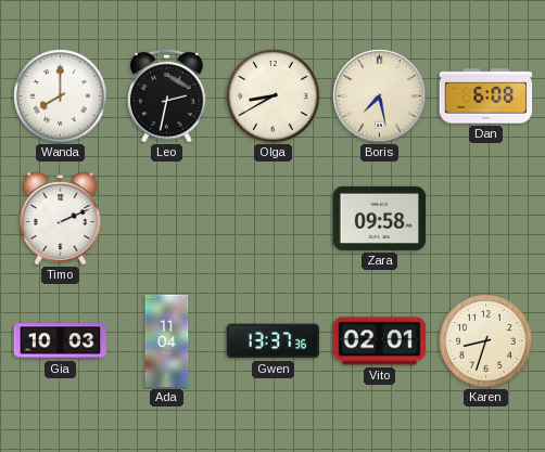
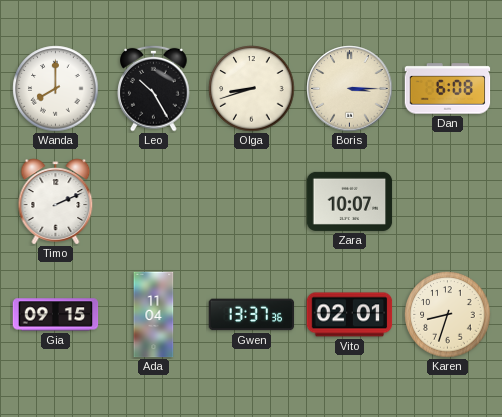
Leo: 2:32 -> 10:25
Olga: 8:40 -> 8:42
Boris: 7:28 -> 3:15
Zara: 09:58 -> 10:07
Gia: 10:03 -> 09:15
